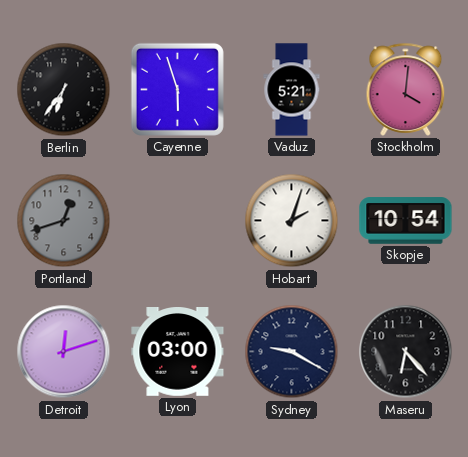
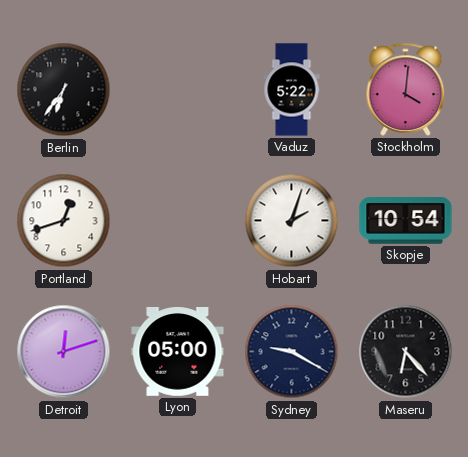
Cayenne: 5:57 -> none
Vaduz: 5:21 -> 5:22
Portland dial: grey -> white
Lyon: 03:00 -> 05:00
